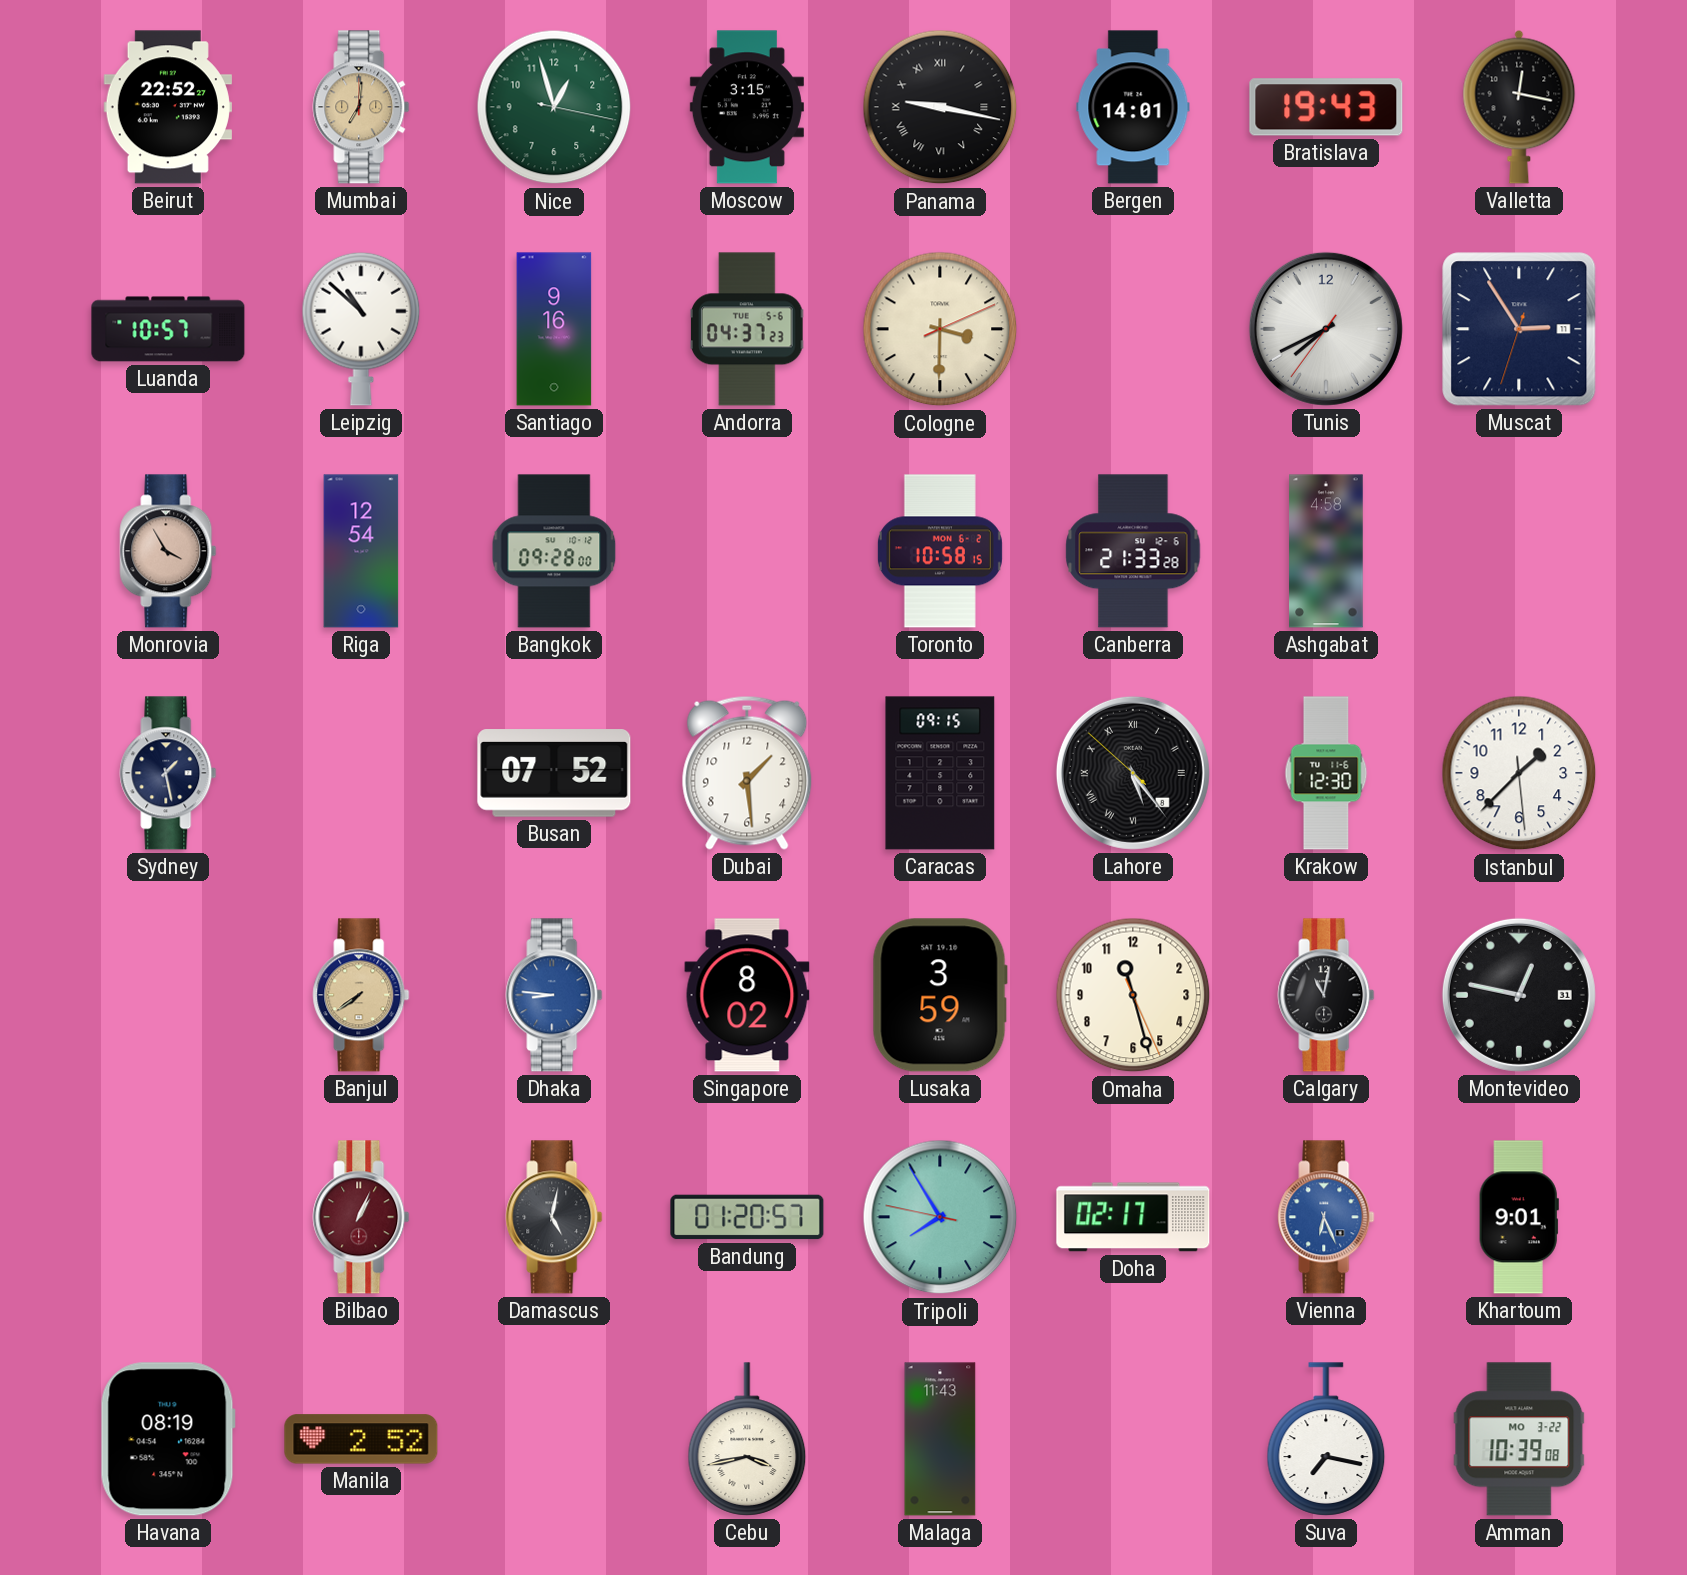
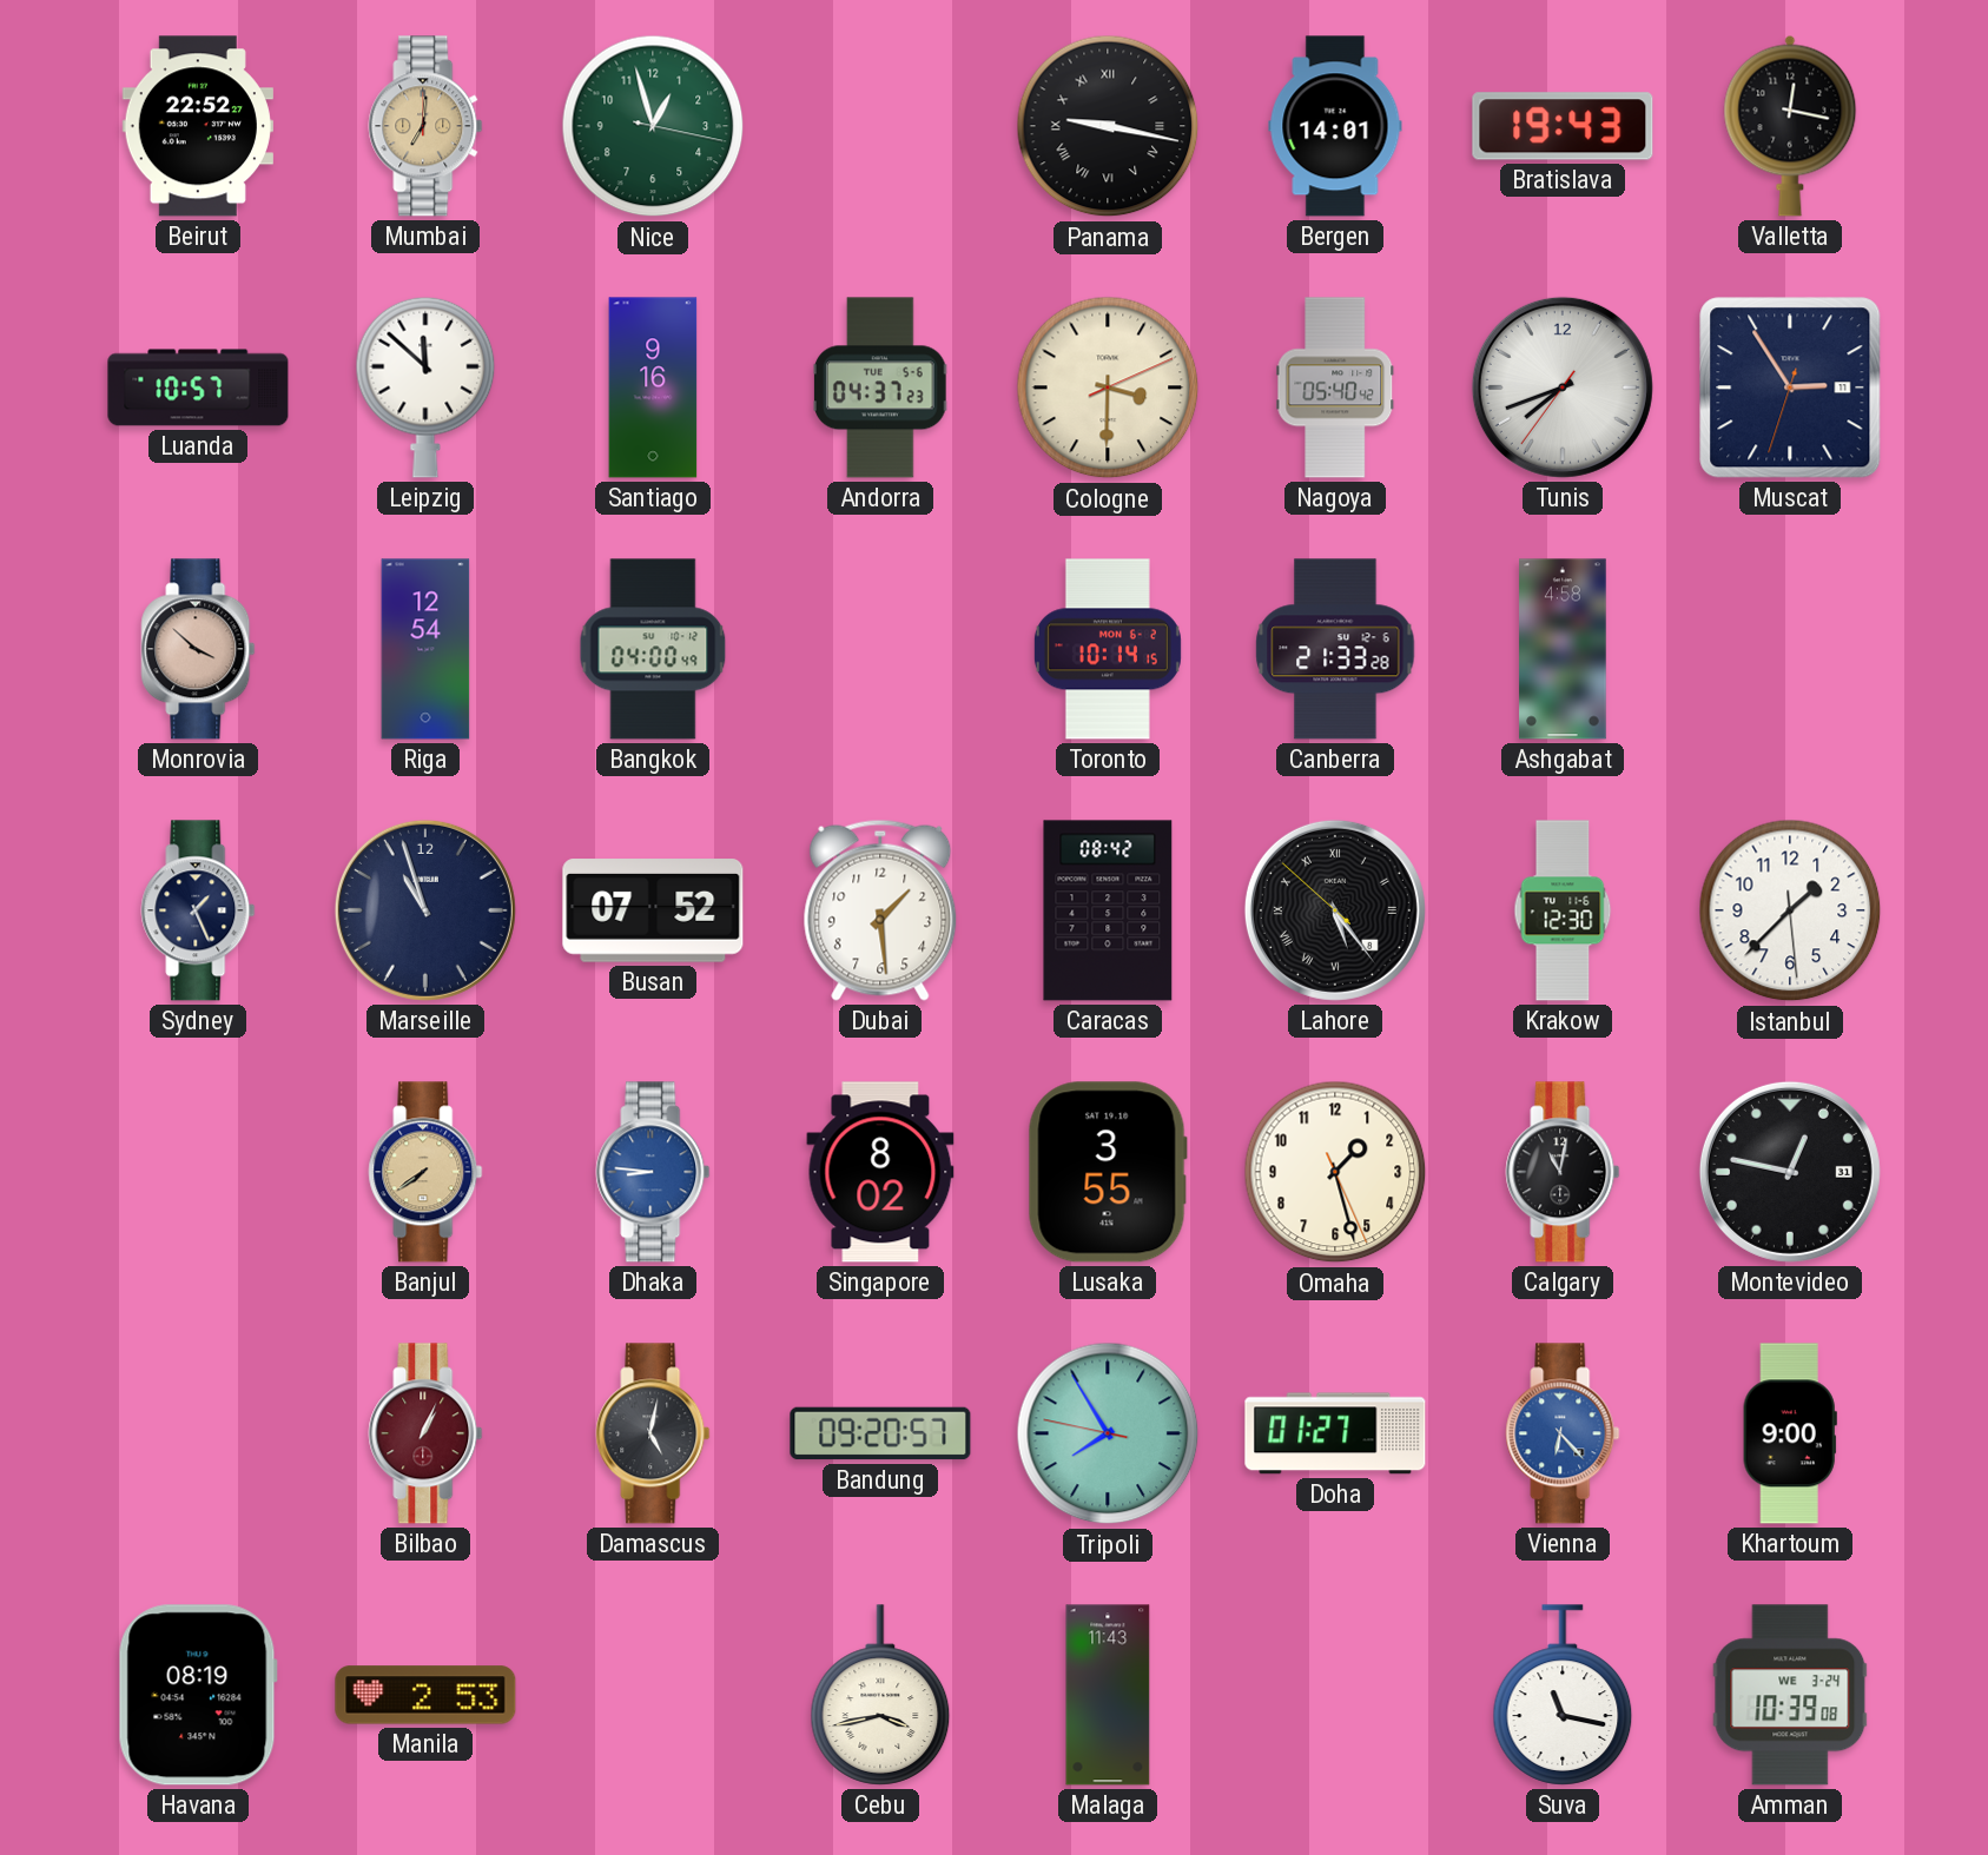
Moscow: 3:15 -> none
Leipzig: 10:52 -> 11:52
Nagoya: none -> 05:40
Tunis: 7:40 -> 7:41
Monrovia: 3:55 -> 3:52
Bangkok: 09:28 -> 04:00
Toronto: 10:58 -> 10:14
Sydney: 1:28 -> 1:26
Marseille: none -> 10:57
Caracas: 09:15 -> 08:42
Lusaka: 3:59 -> 3:55
Omaha: 11:27 -> 1:27
Bandung: 01:20 -> 09:20
Doha: 02:17 -> 01:27
Vienna: 6:26 -> 6:23
Khartoum: 9:01 -> 9:00
Manila: 2:52 -> 2:53
Suva: 7:17 -> 11:17
Amman date: MO 3-22 -> WE 3-24
